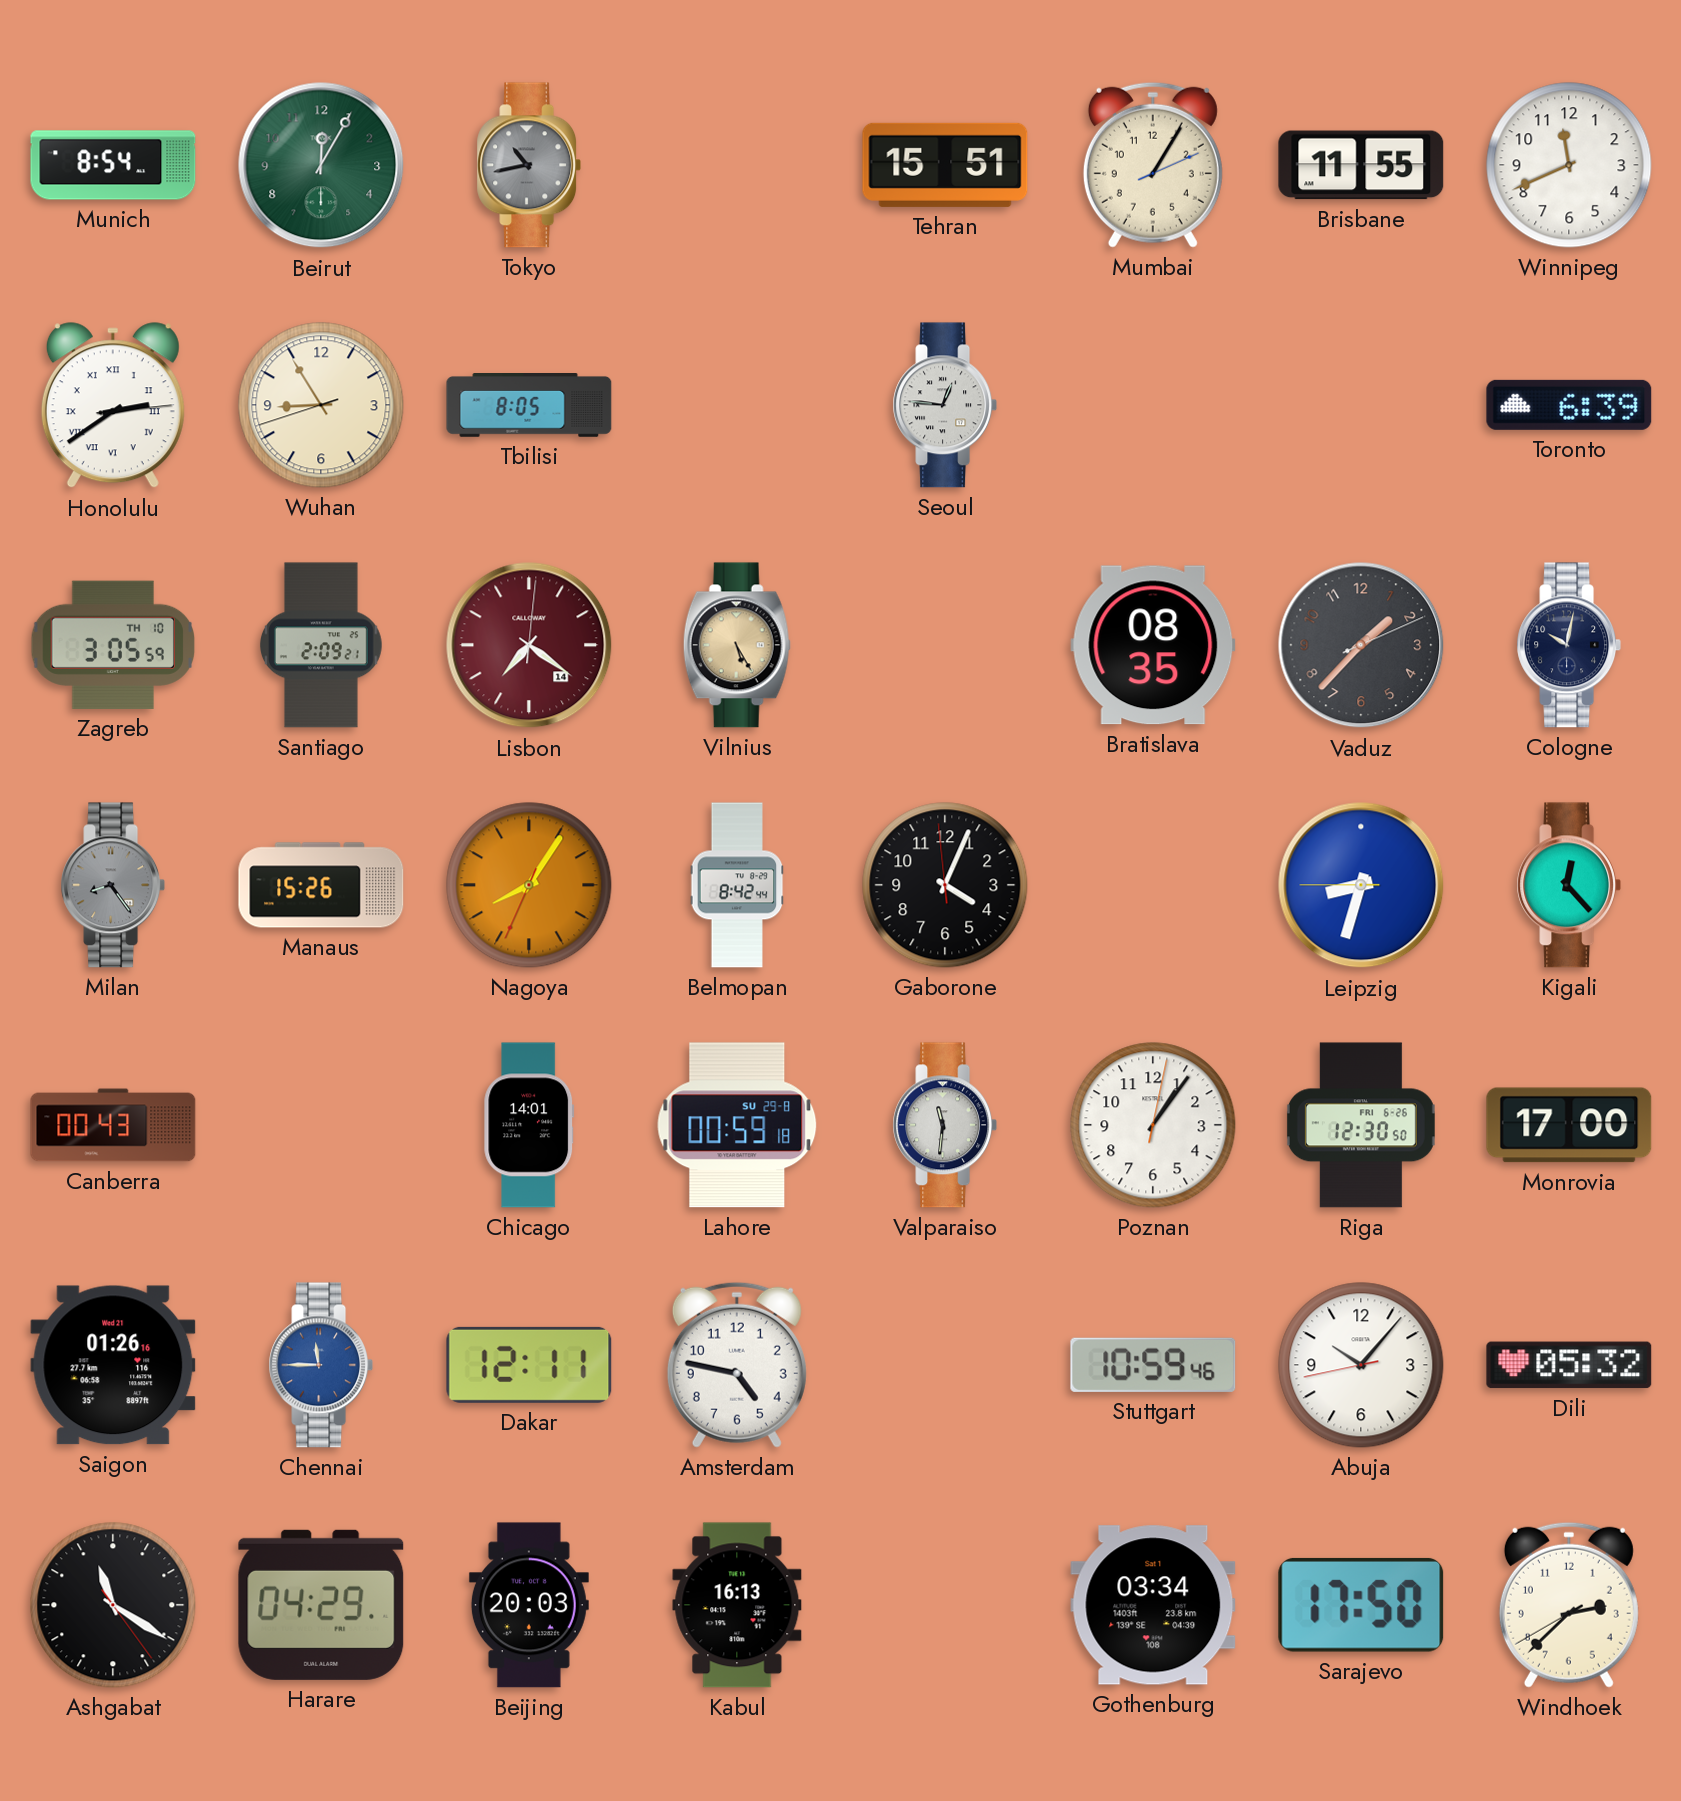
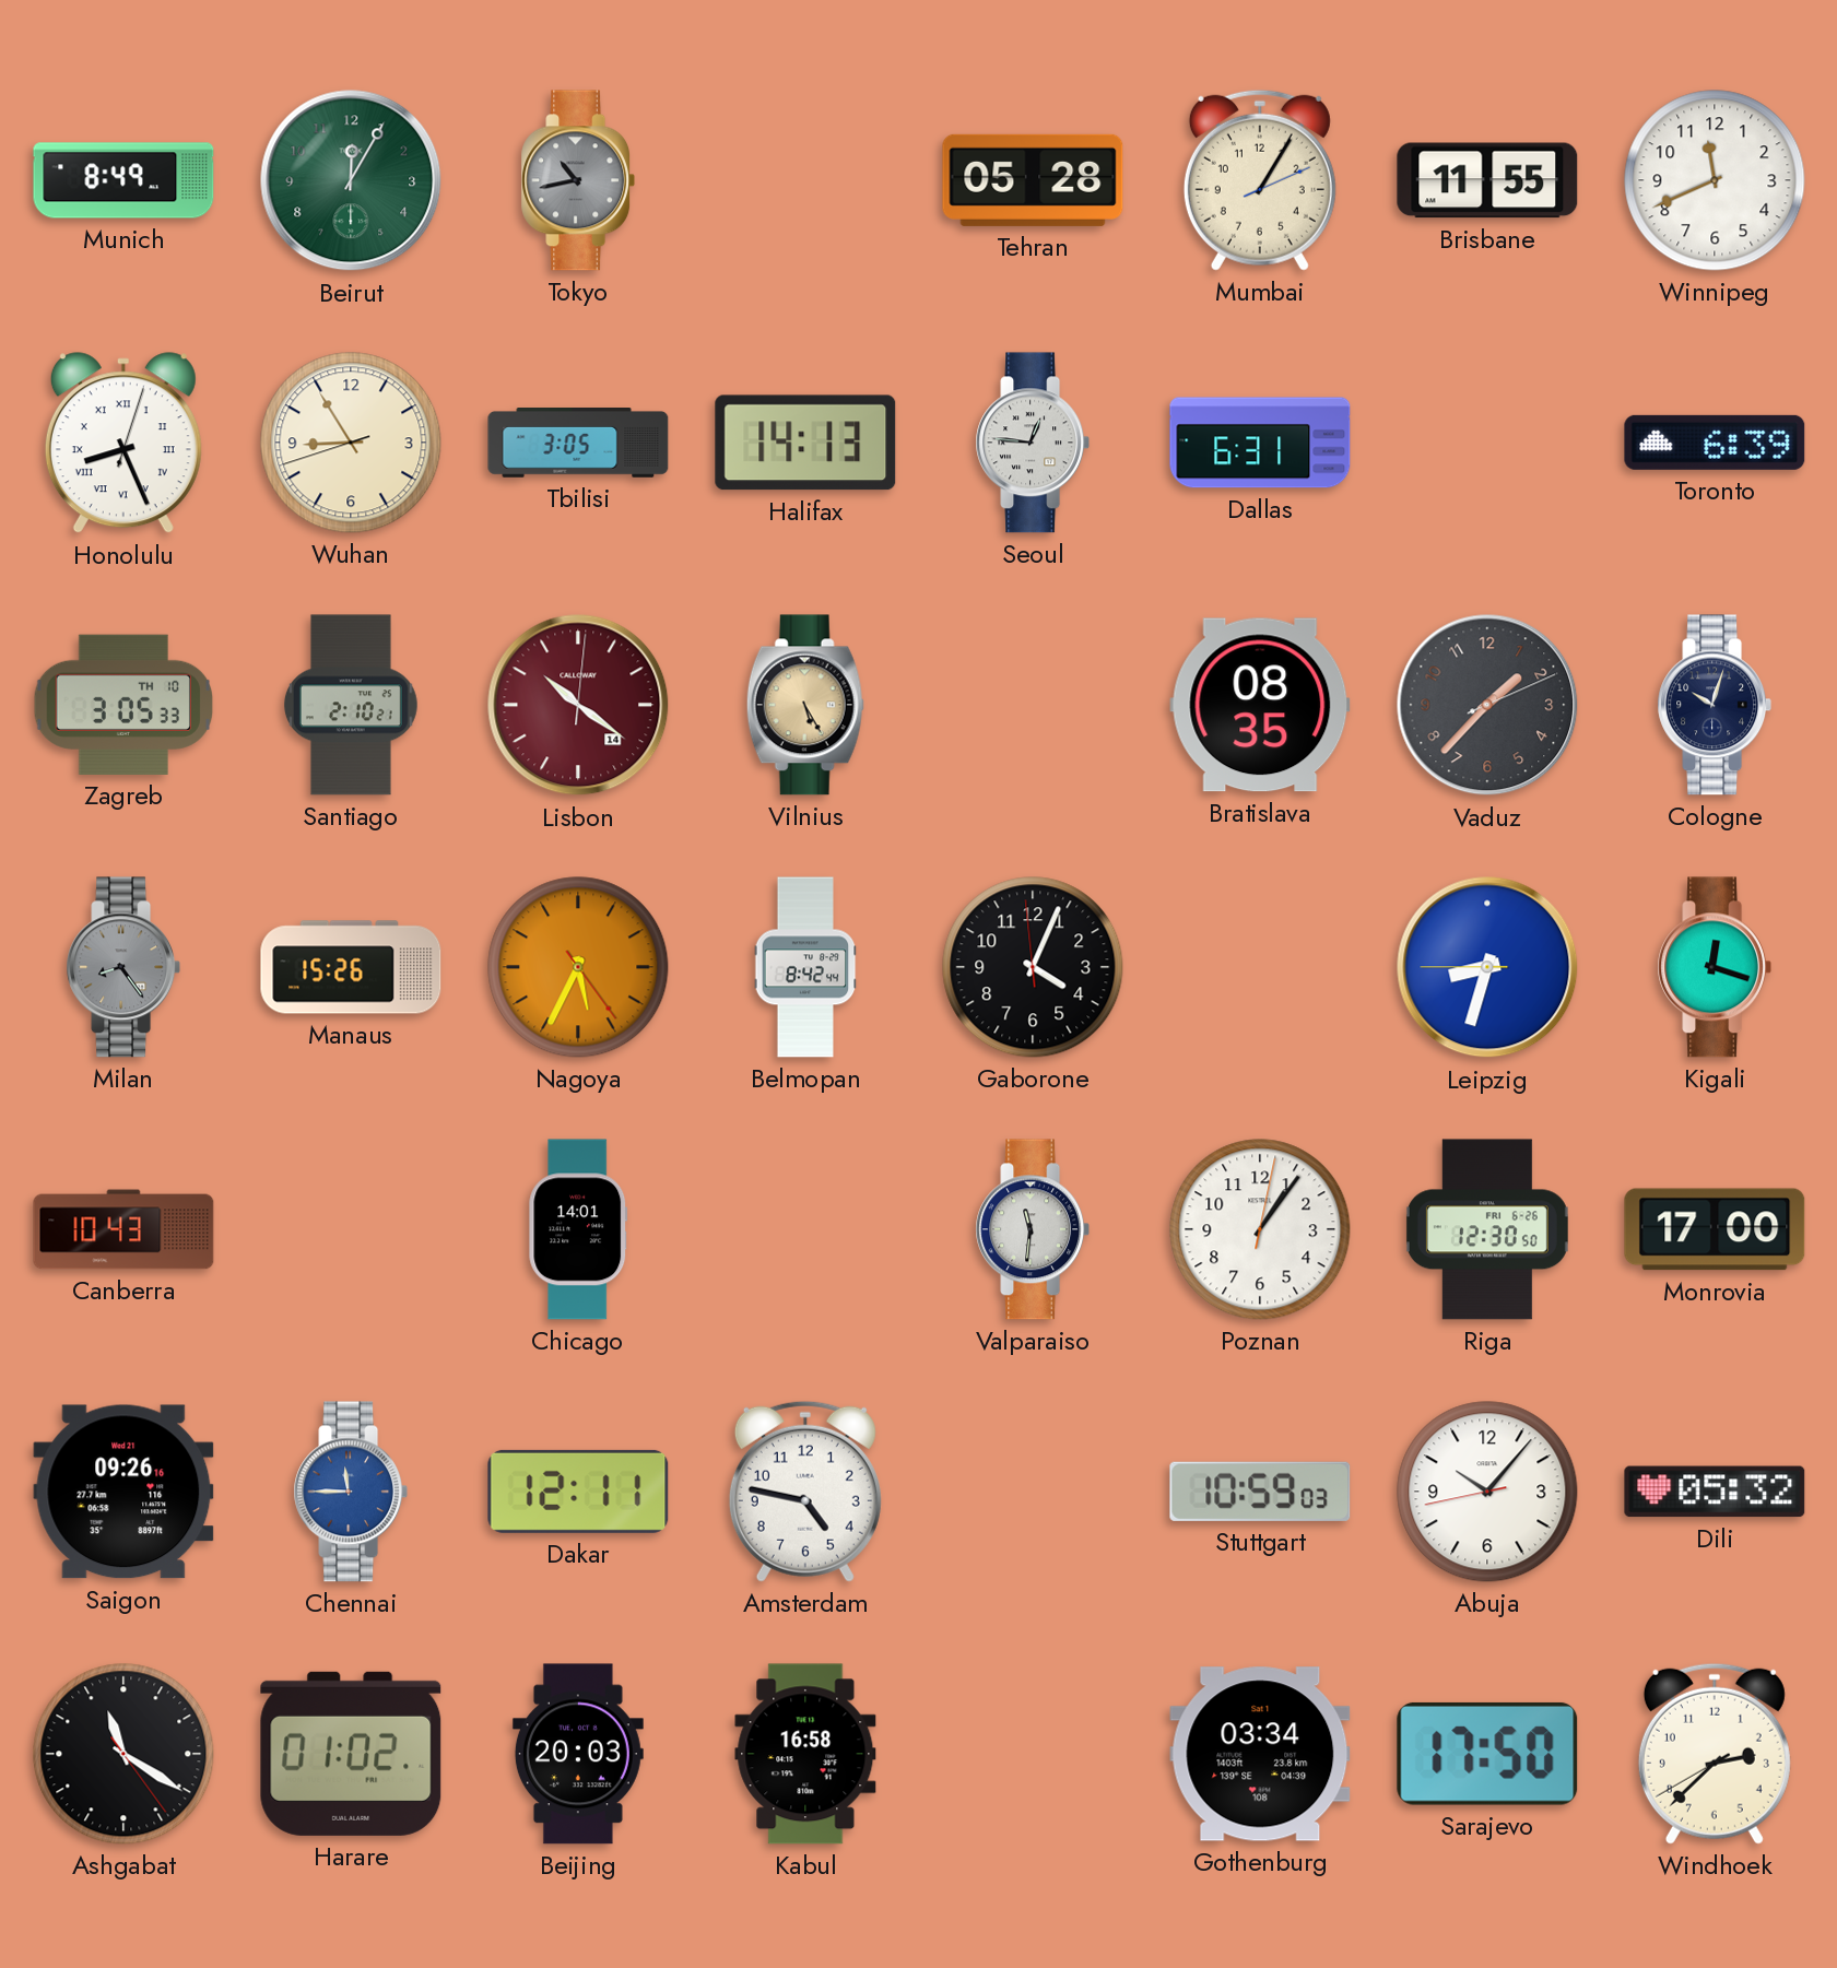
Munich: 8:54 -> 8:49
Tehran: 15:51 -> 05:28
Honolulu: 2:39 -> 8:26
Tbilisi: 8:05 -> 3:05
Halifax: none -> 14:13
Dallas: none -> 6:31
Zagreb: 3:05:59 -> 3:05:33
Santiago: 2:09 -> 2:10
Lisbon: 7:21 -> 10:21
Cologne: 10:02 -> 10:03
Nagoya: 8:05 -> 5:34
Kigali: 12:23 -> 12:18
Canberra: 00:43 -> 10:43
Lahore: 00:59 -> none
Saigon: 01:26 -> 09:26
Stuttgart: 10:59:46 -> 10:59:03
Harare: 04:29 -> 01:02
Kabul: 16:13 -> 16:58
